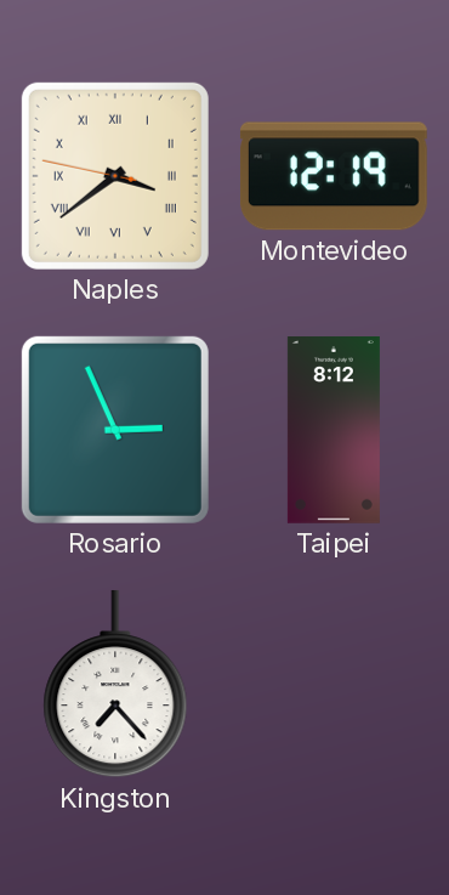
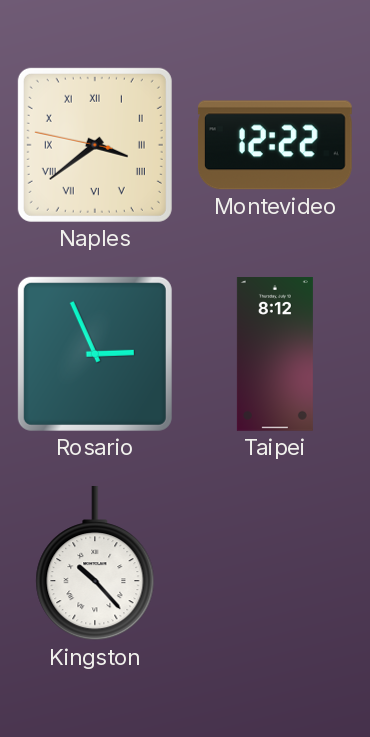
Montevideo: 12:19 -> 12:22
Kingston: 7:23 -> 10:23
